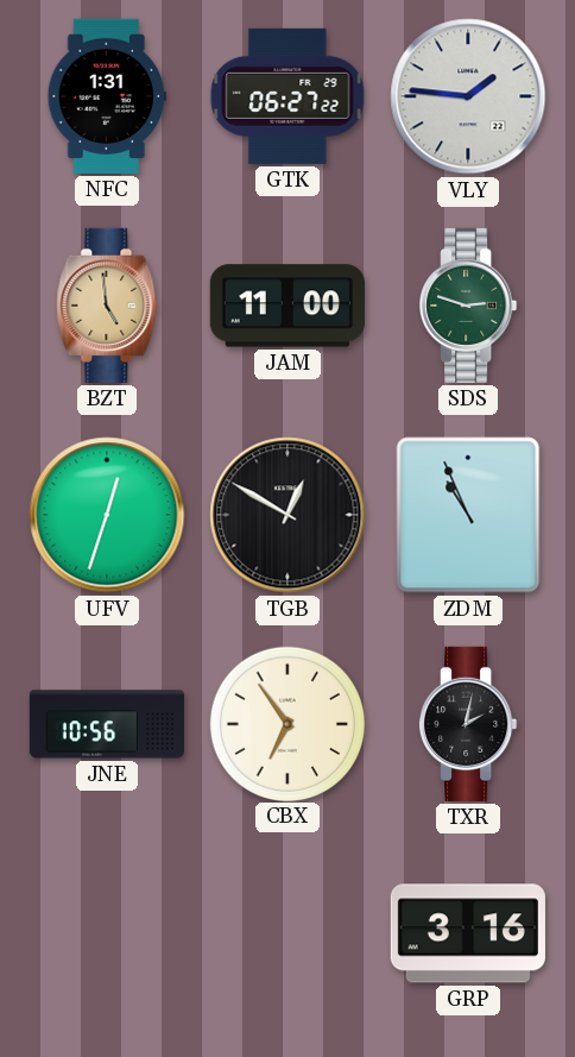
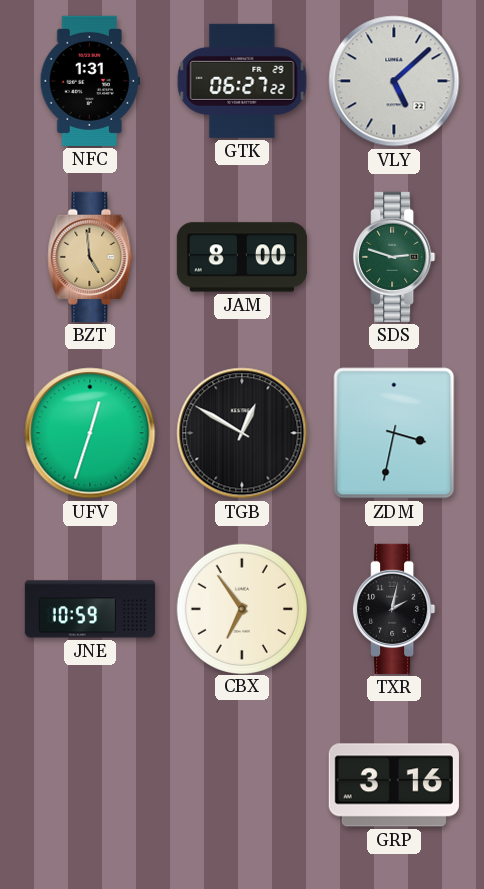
VLY: 1:46 -> 5:08
JAM: 11:00 -> 8:00
ZDM: 10:56 -> 3:32
JNE: 10:56 -> 10:59
